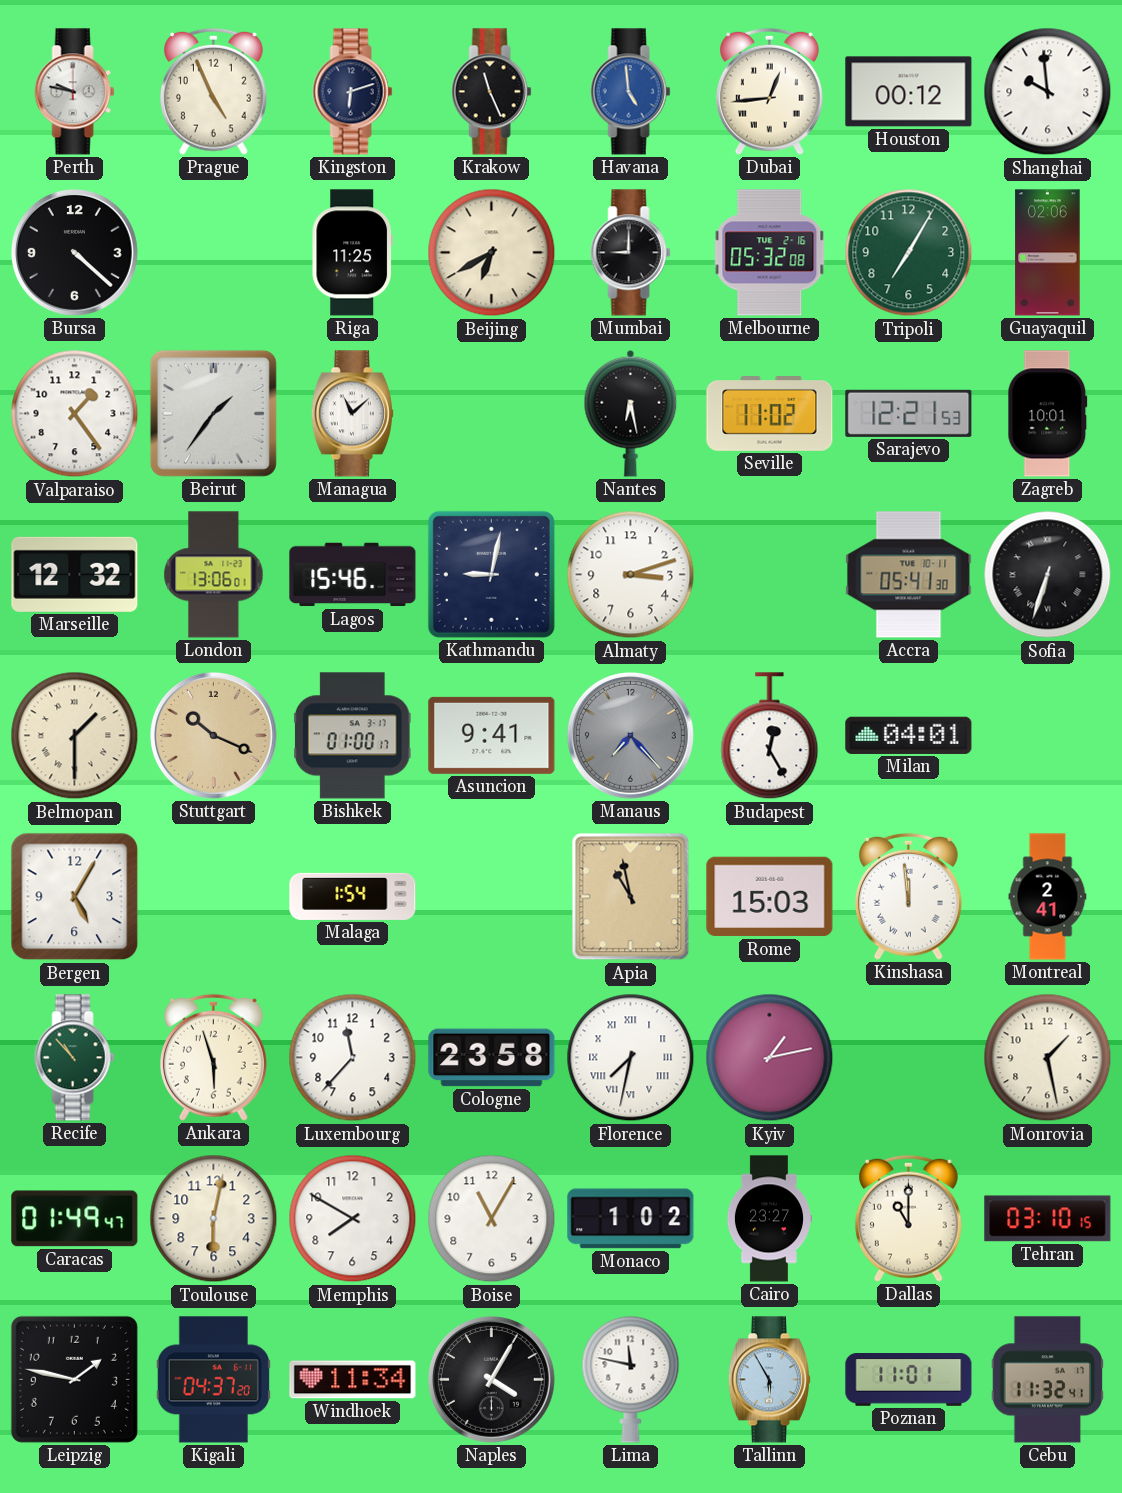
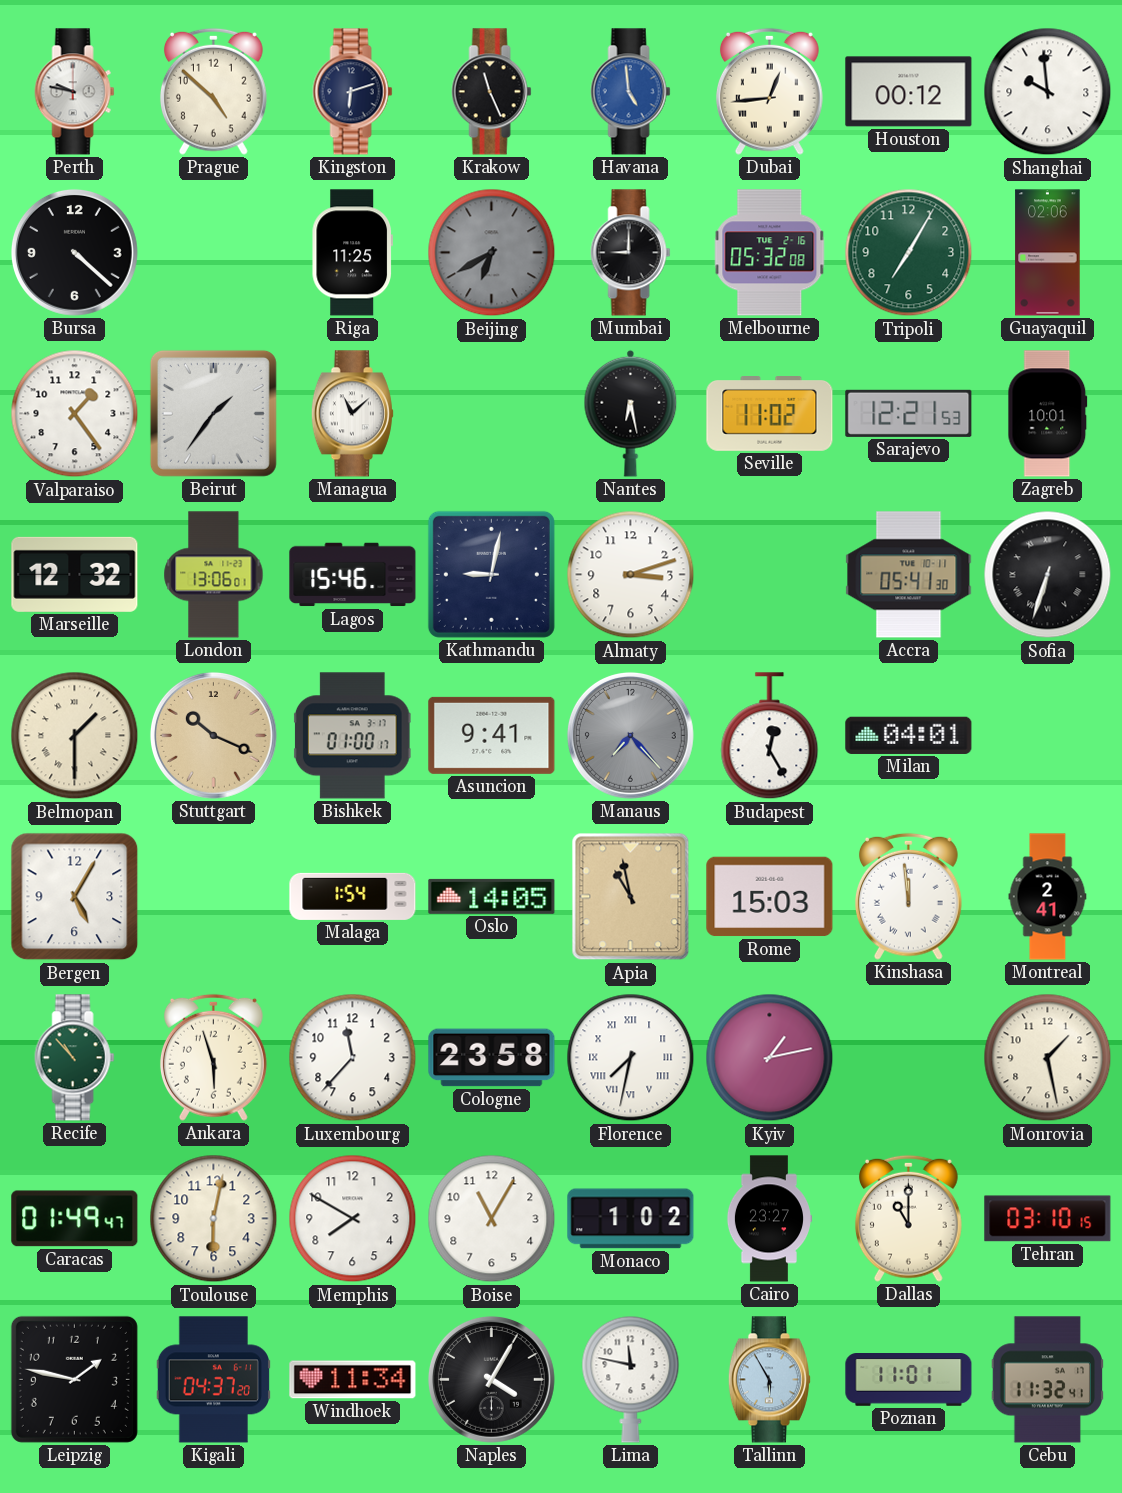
Prague: 4:56 -> 4:52
Beijing dial: cream -> grey
Oslo: none -> 14:05
